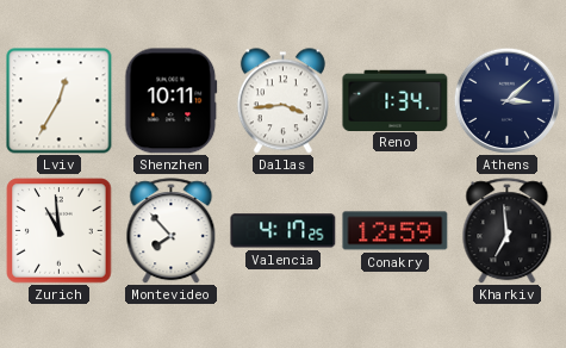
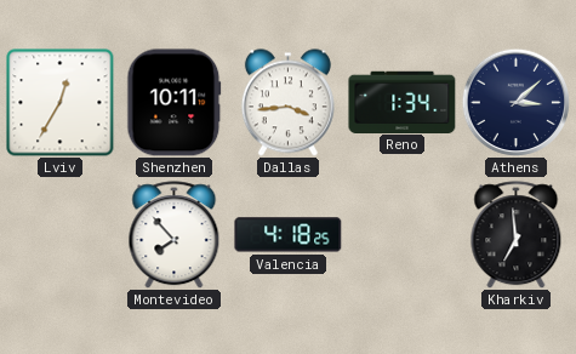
Zurich: 10:59 -> none
Valencia: 4:17 -> 4:18
Conakry: 12:59 -> none
